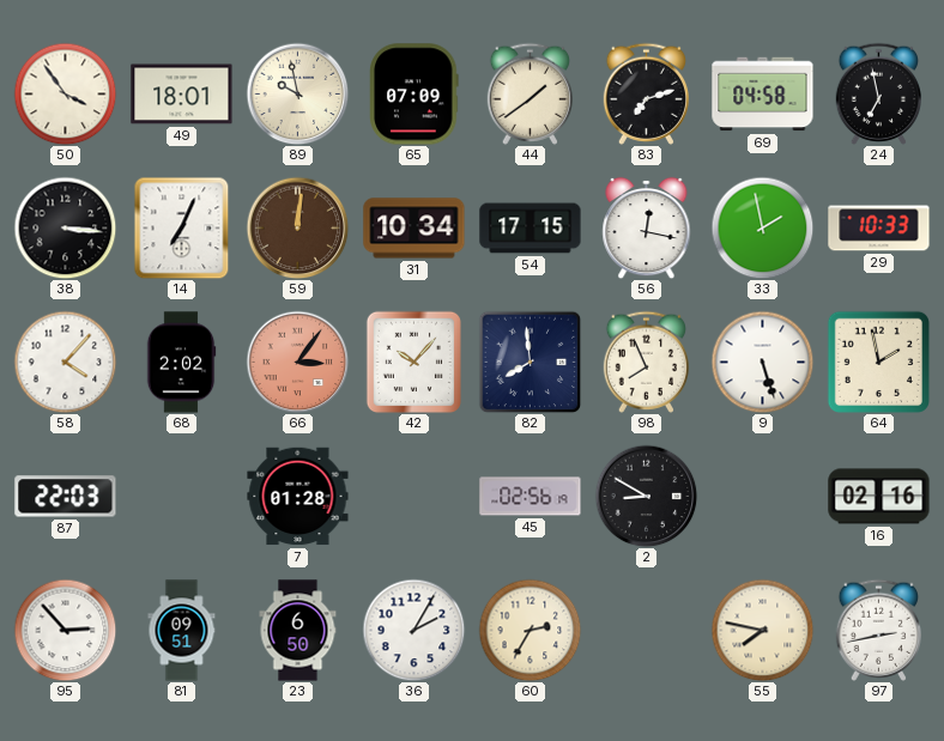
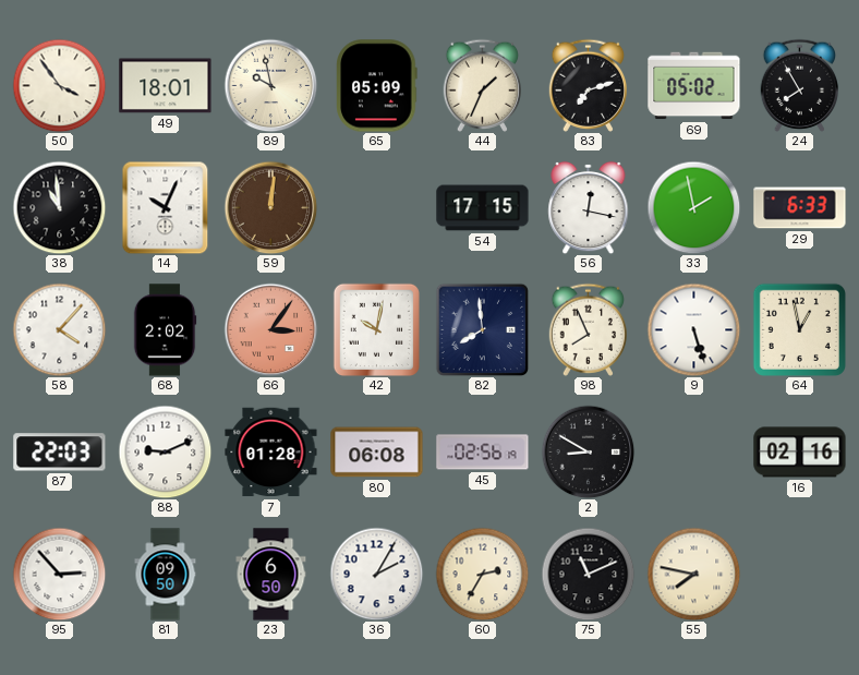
65: 07:09 -> 05:09
44: 1:39 -> 1:34
69: 04:58 -> 05:02
24: 6:58 -> 7:55
38: 3:16 -> 10:59
14: 7:04 -> 10:04
31: 10:34 -> none
29: 10:33 -> 6:33
42: 10:07 -> 10:02
64: 1:58 -> 12:58
88: none -> 9:11
80: none -> 06:08
81: 09:51 -> 09:50
75: none -> 11:11
97: 2:43 -> none
